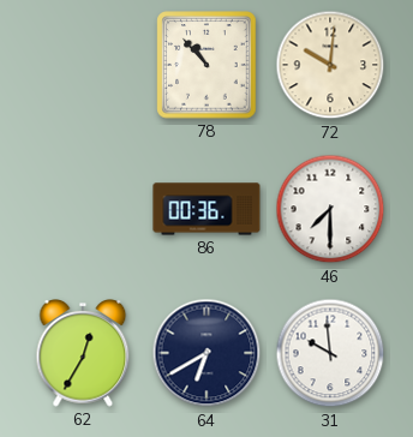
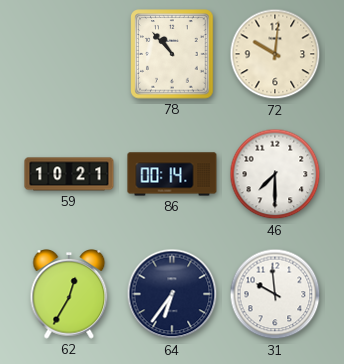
59: none -> 10:21
86: 00:36 -> 00:14
64: 6:40 -> 6:36
